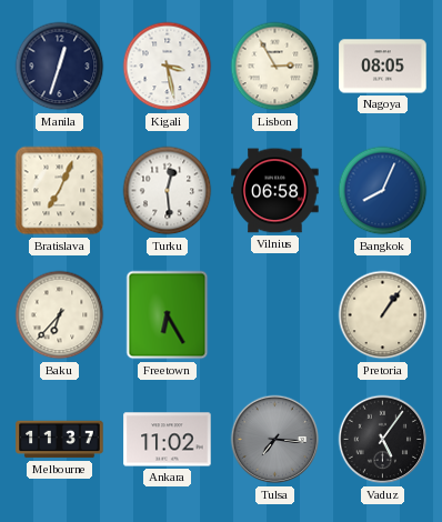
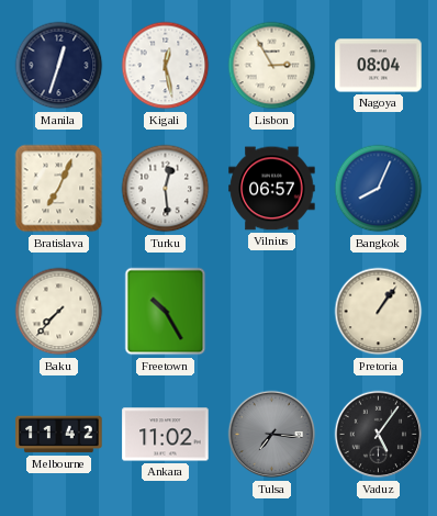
Kigali: 3:28 -> 12:28
Nagoya: 08:05 -> 08:04
Vilnius: 06:58 -> 06:57
Baku: 6:37 -> 7:37
Freetown: 6:25 -> 10:25
Melbourne: 11:37 -> 11:42
